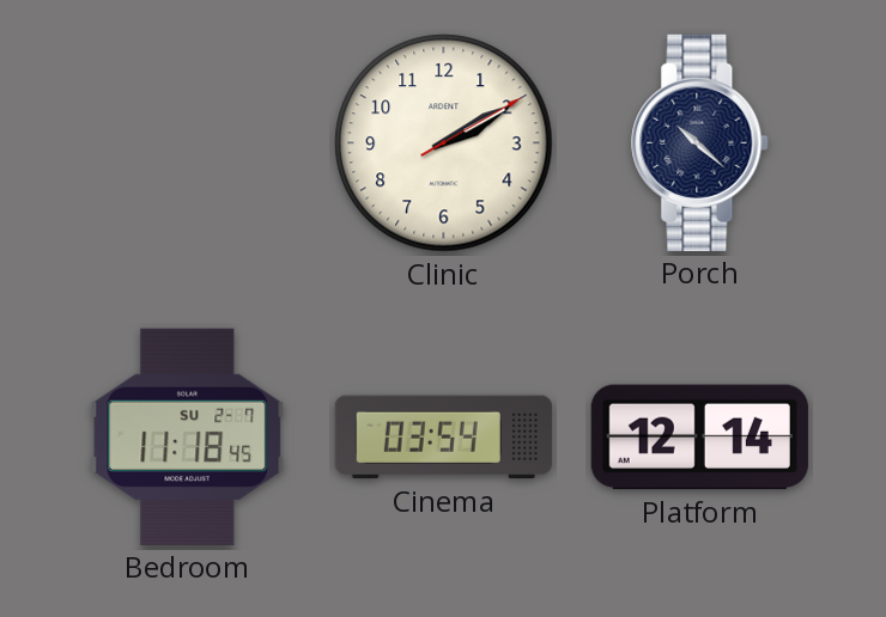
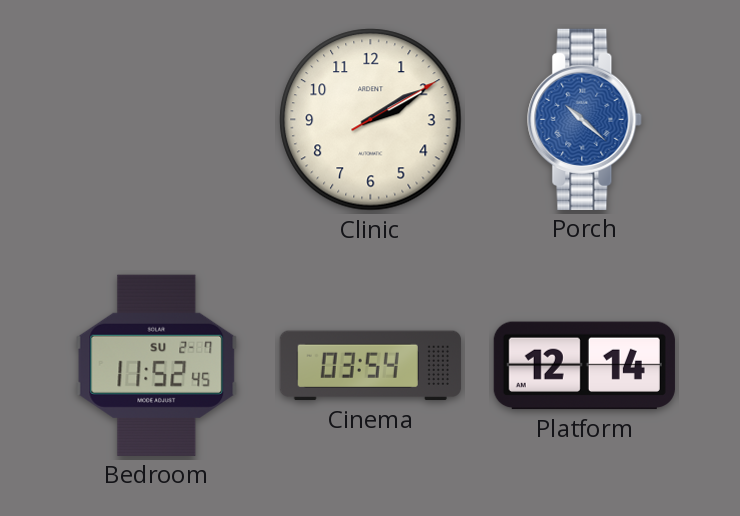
Porch dial: navy -> blue
Bedroom: 11:18 -> 11:52
